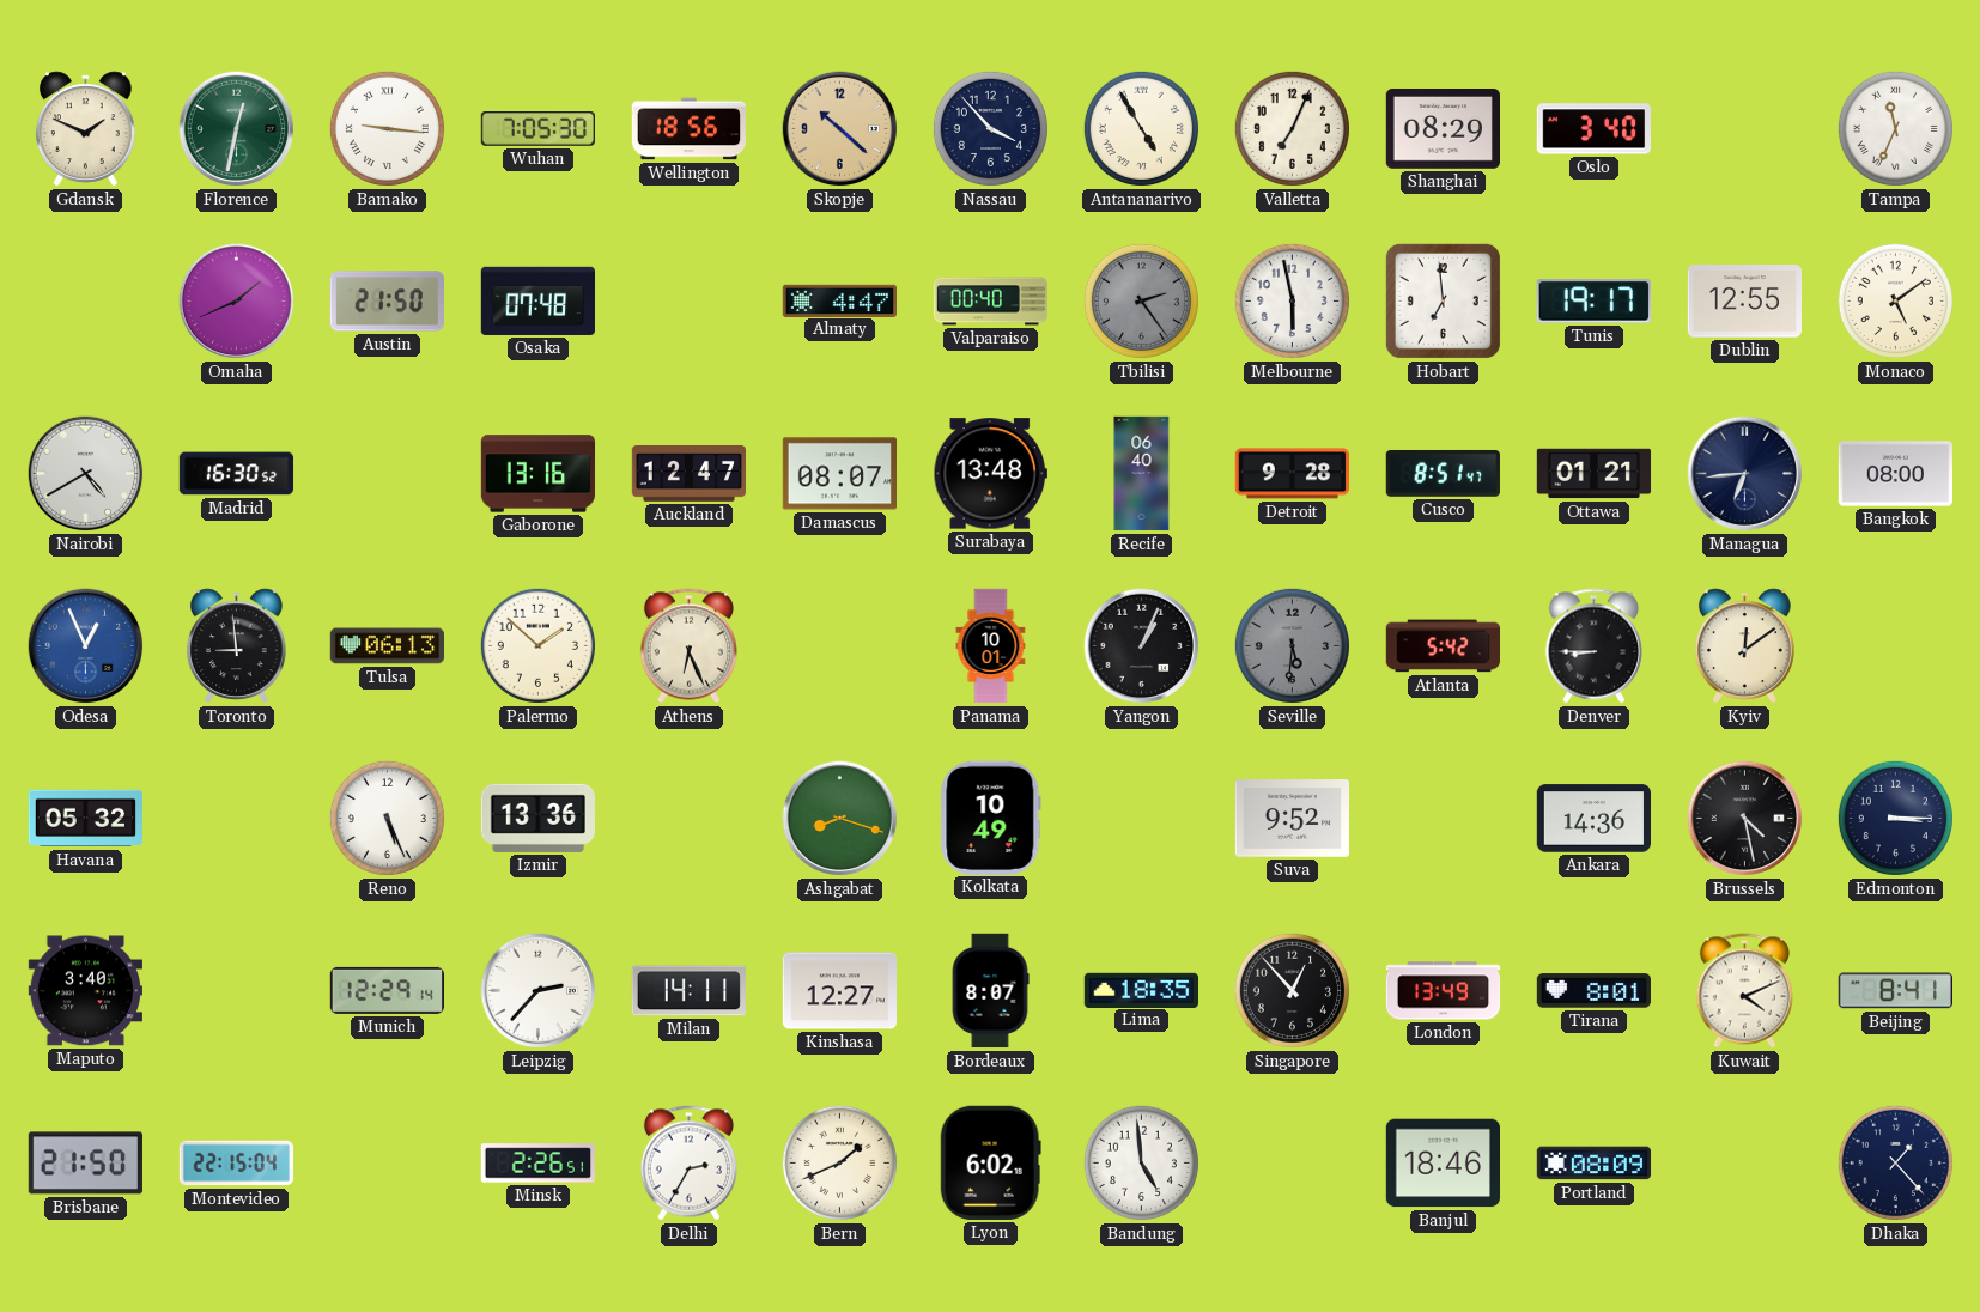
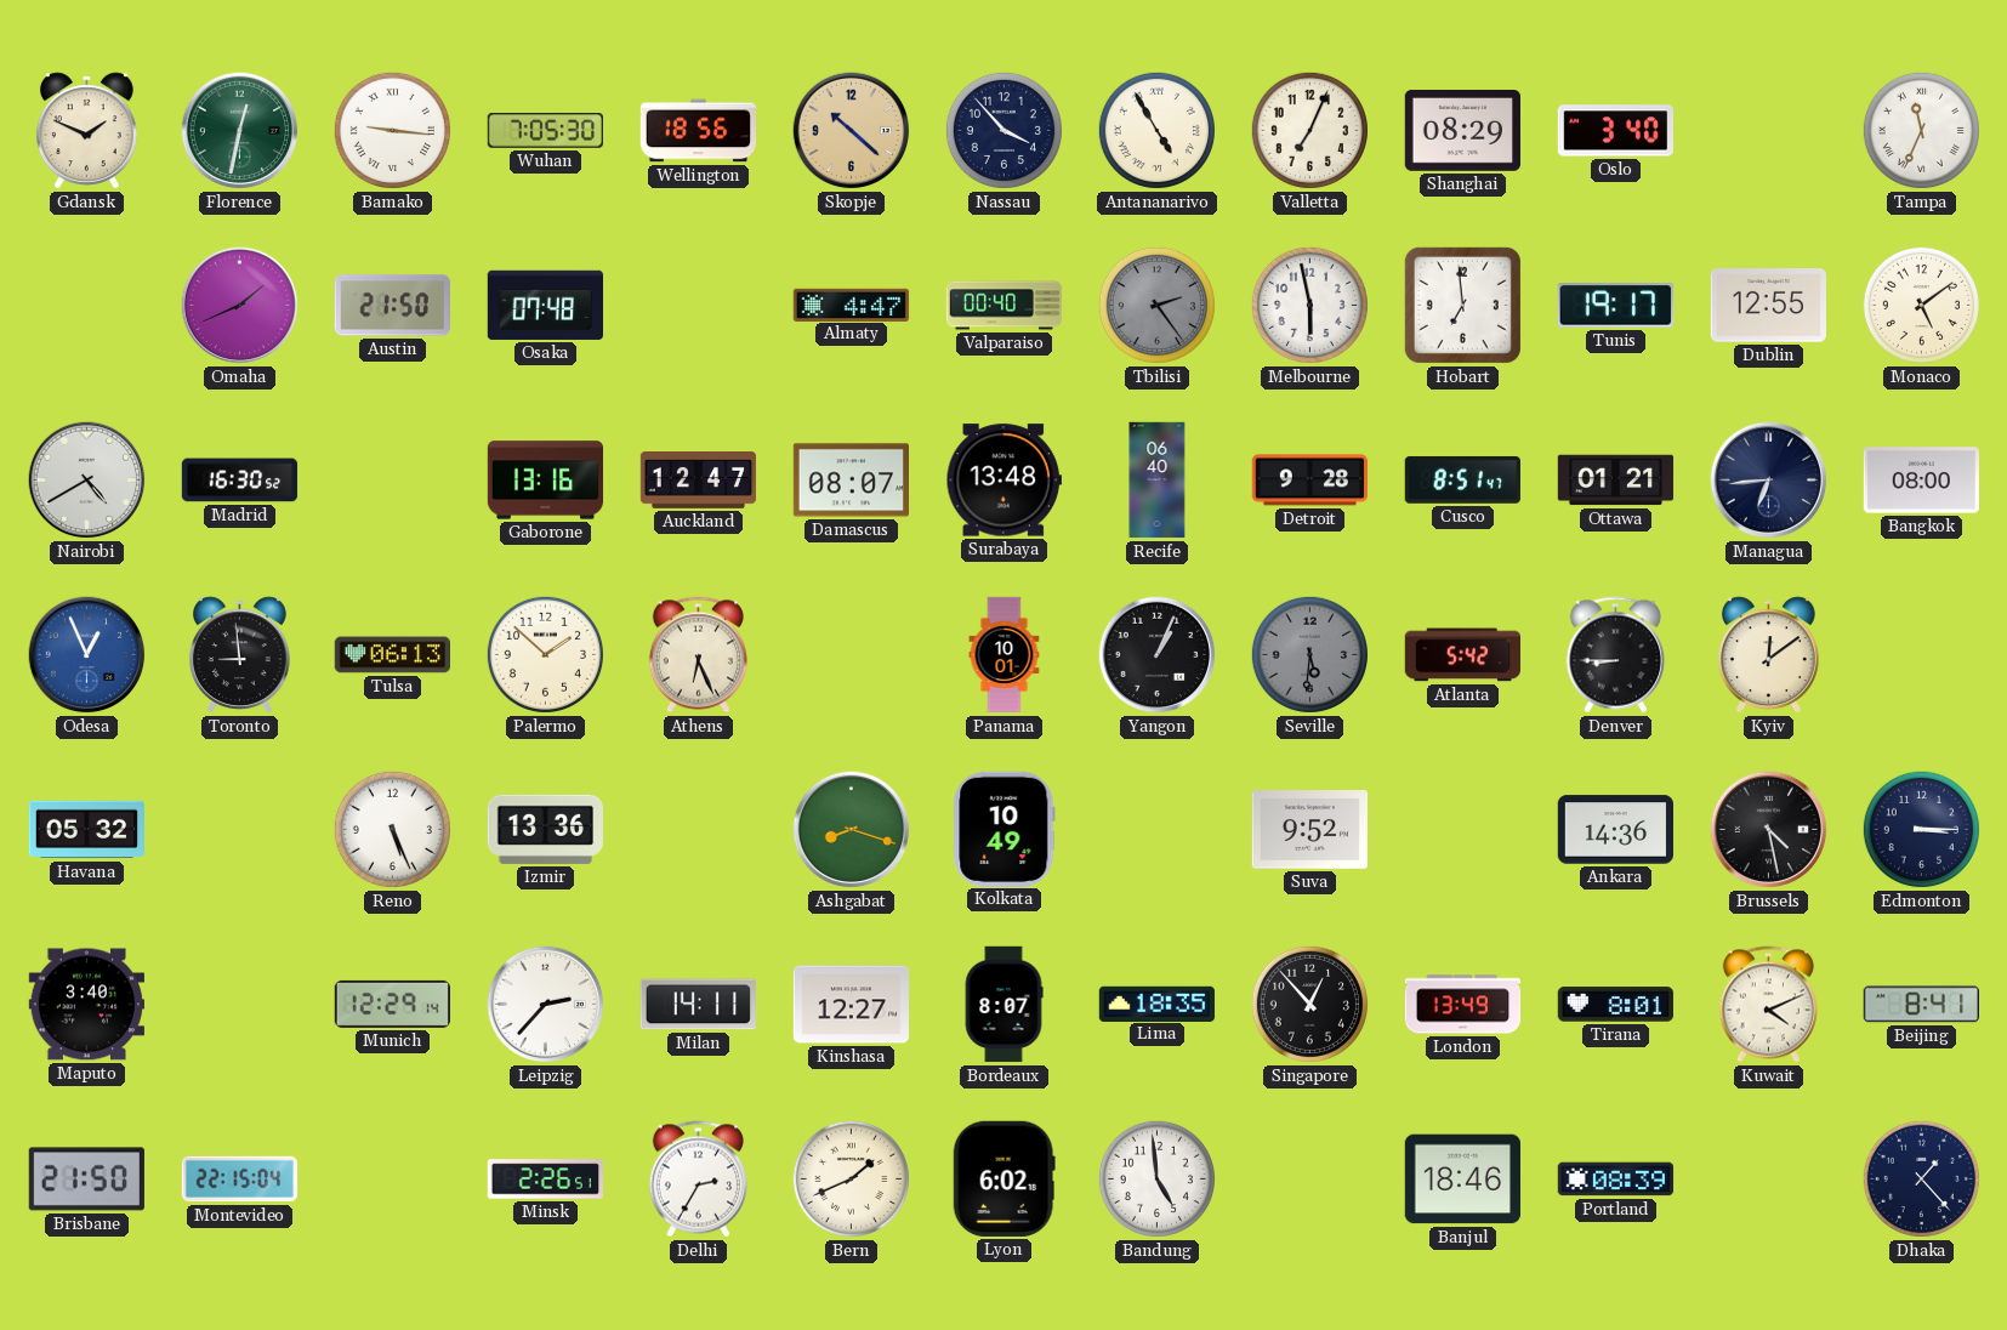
Portland: 08:09 -> 08:39
